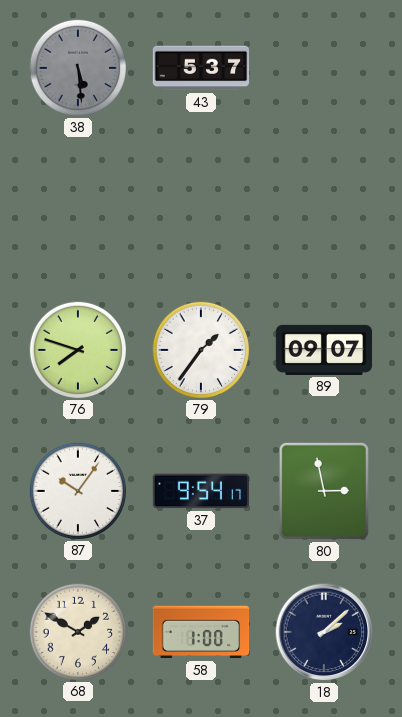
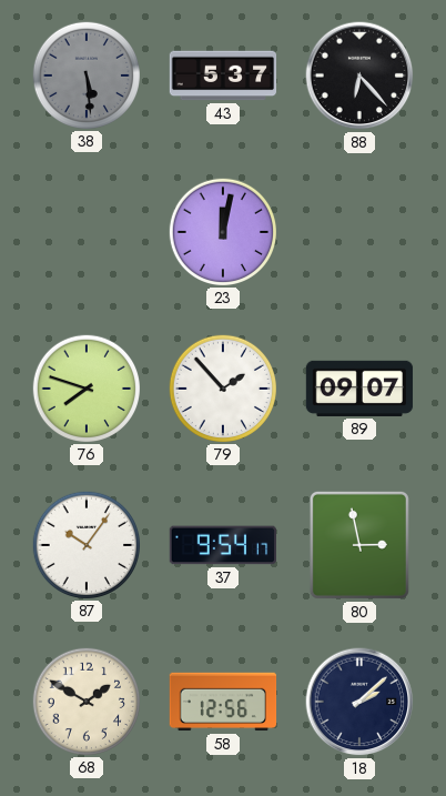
88: none -> 6:23
23: none -> 12:02
79: 1:36 -> 1:53
58: 1:00 -> 12:56
